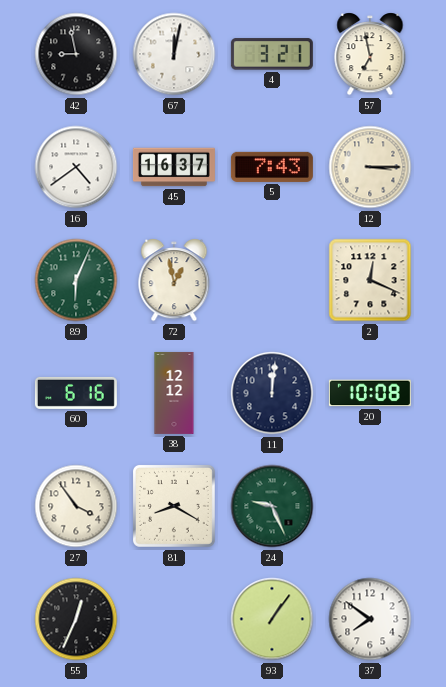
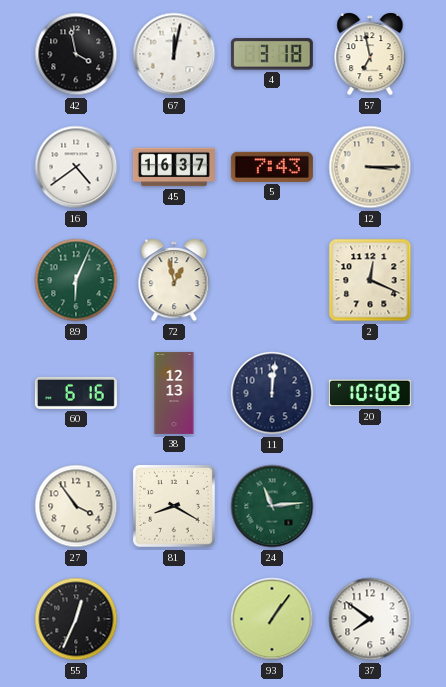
42: 8:58 -> 3:58
4: 3:21 -> 3:18
38: 12:12 -> 12:13
24: 9:26 -> 11:14
